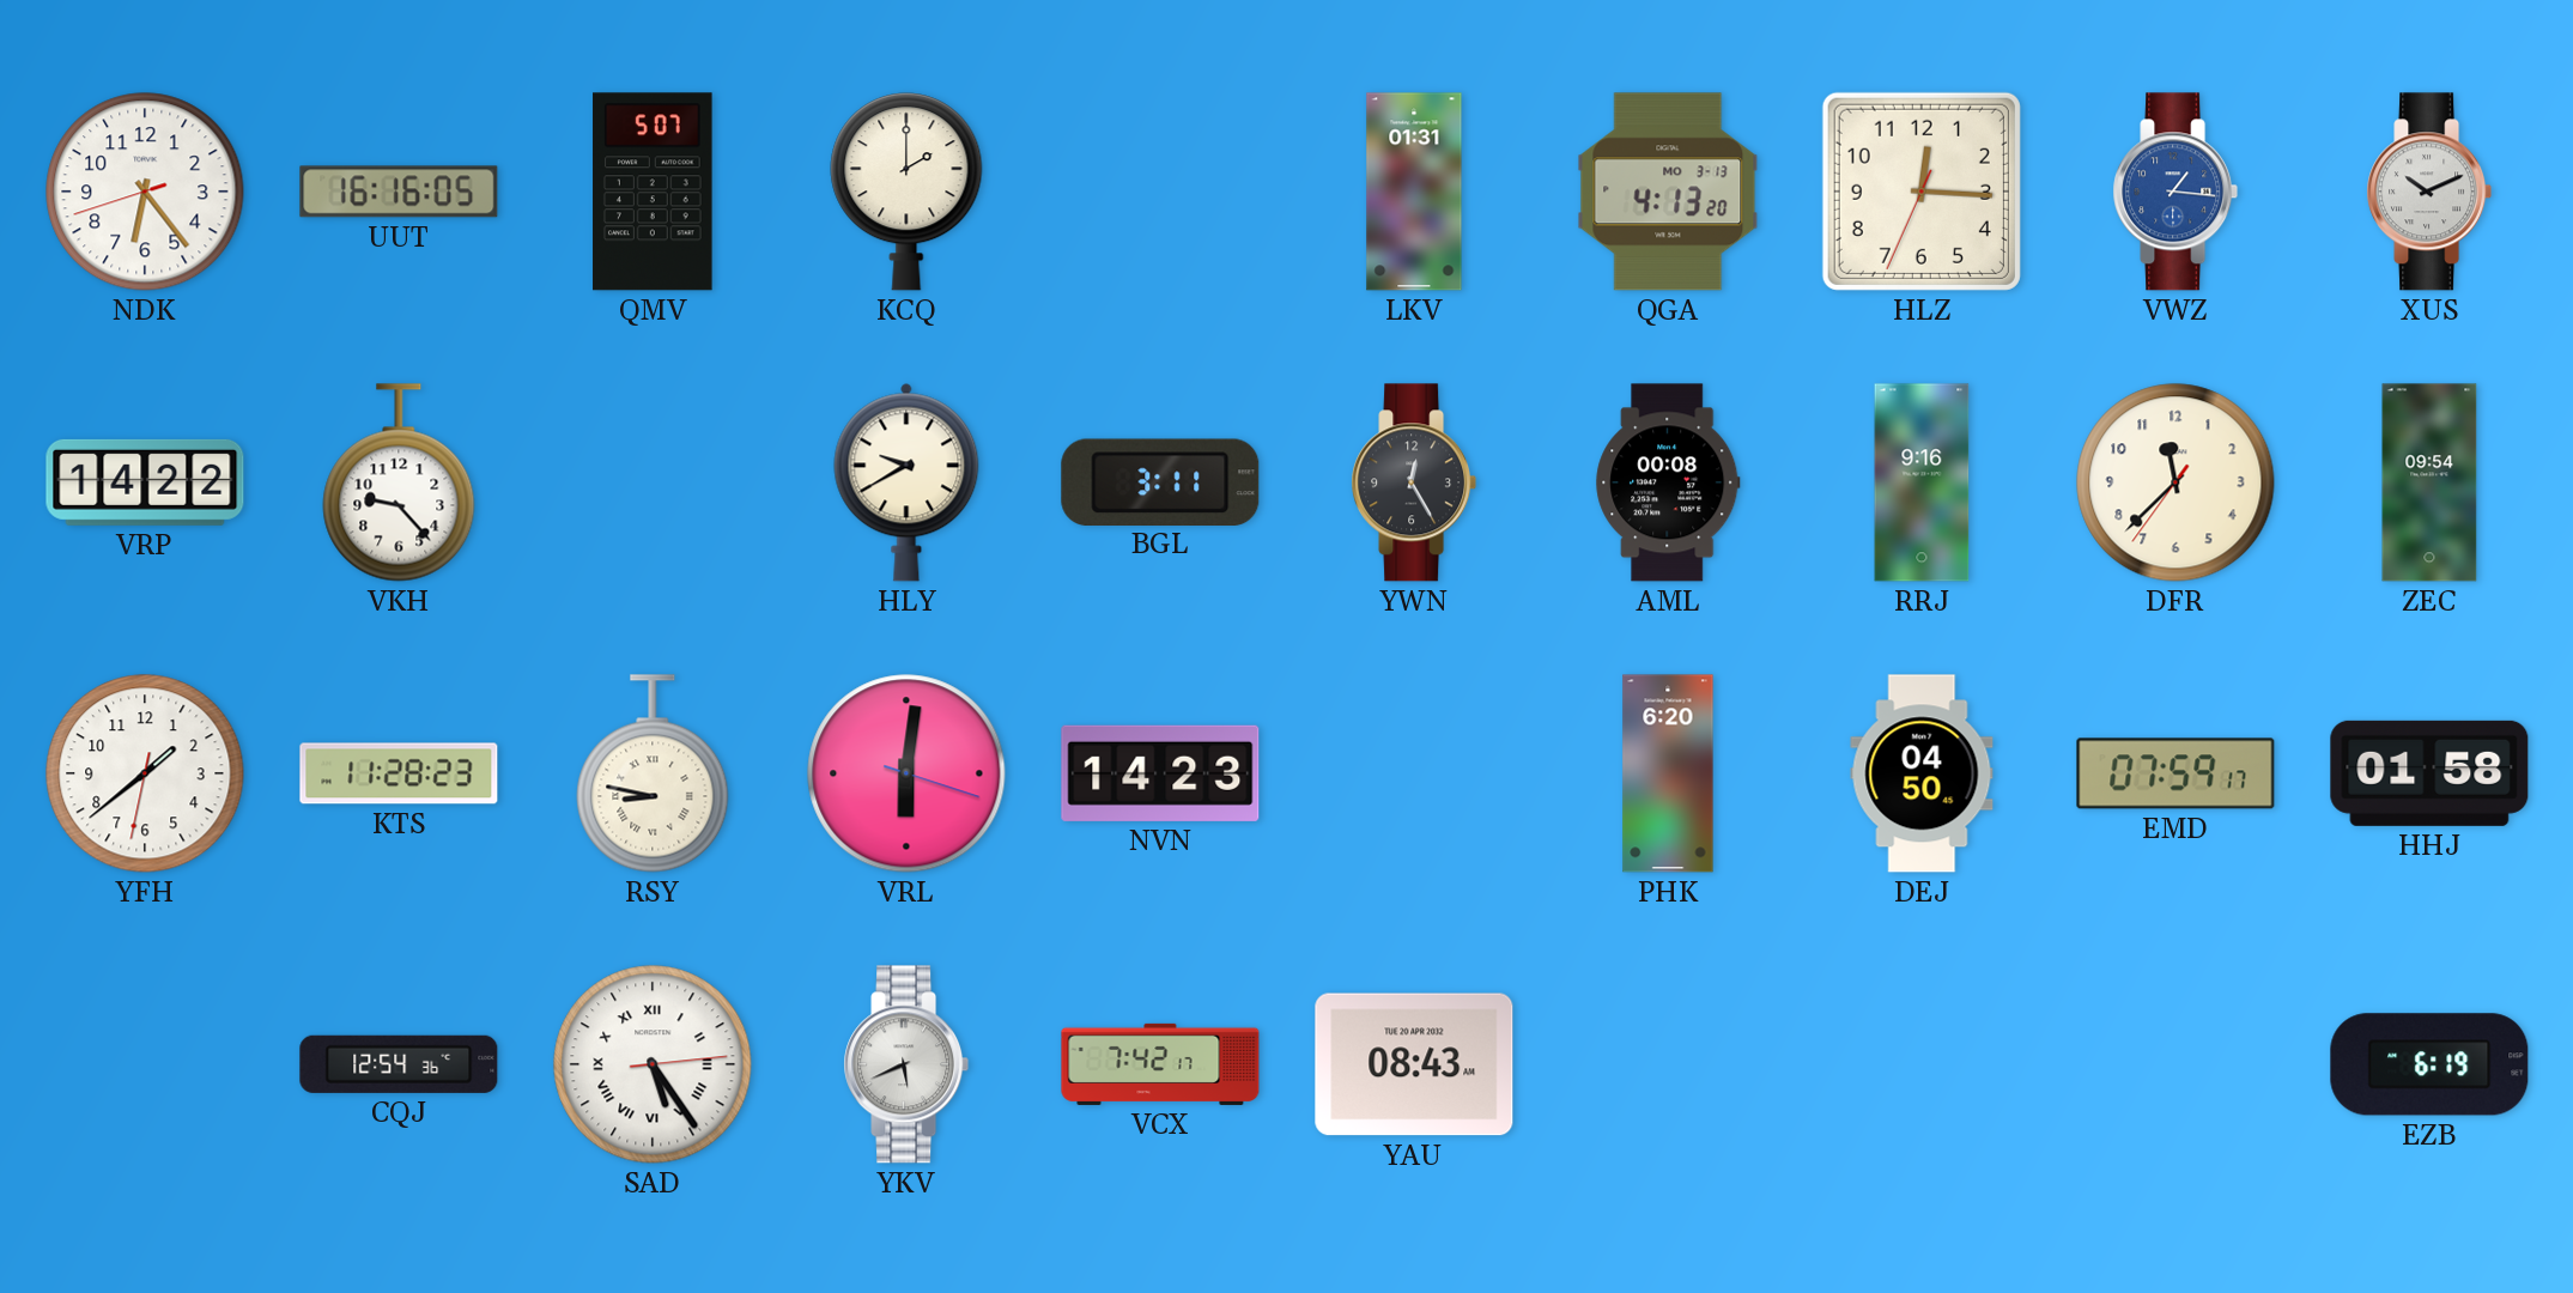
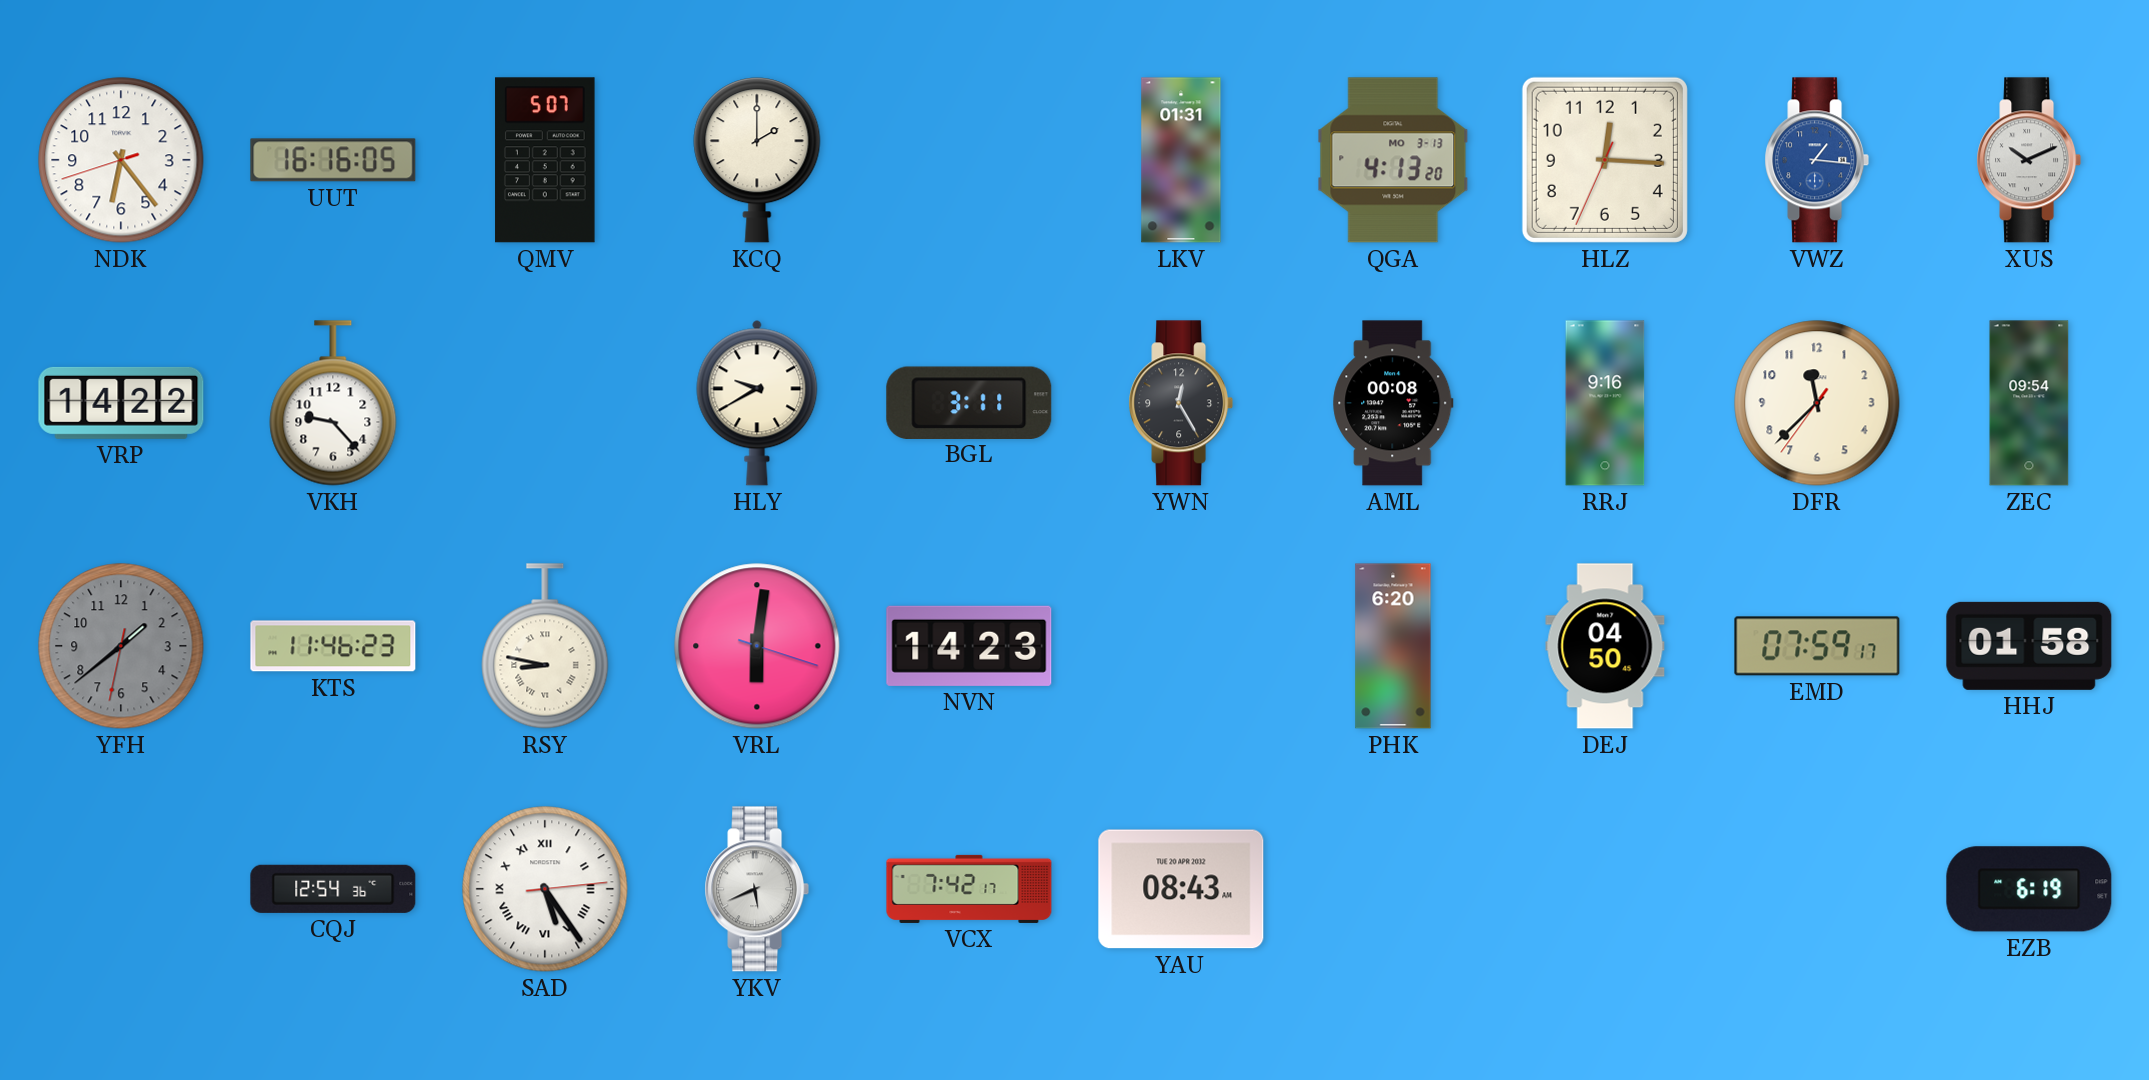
YFH dial: white -> grey
KTS: 11:28 -> 11:46
